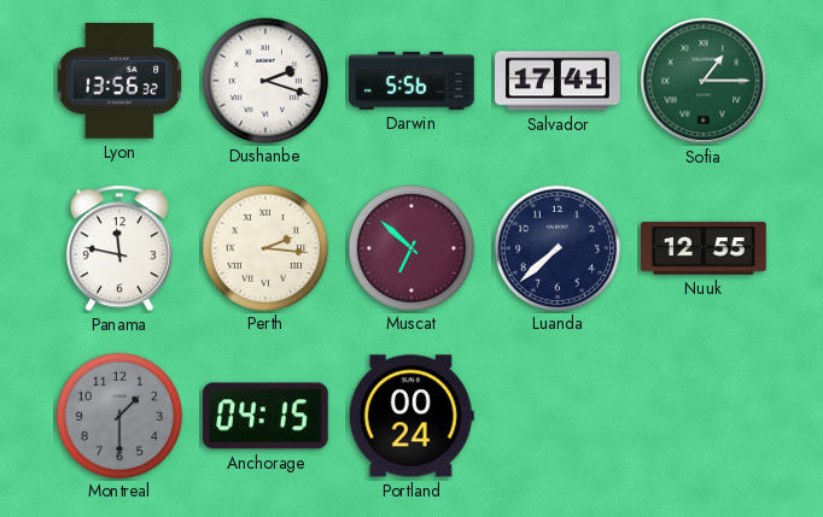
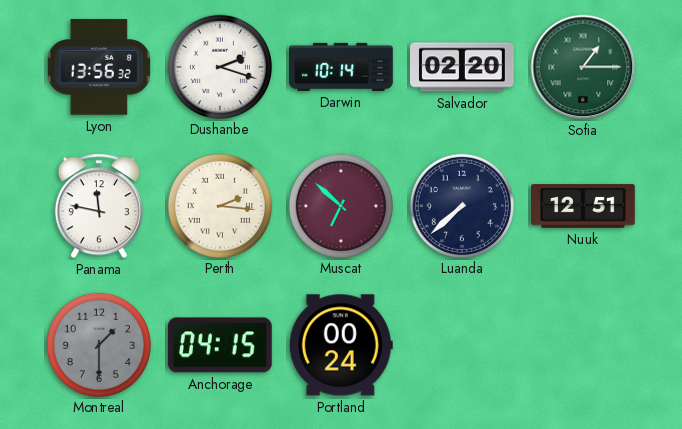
Darwin: 5:56 -> 10:14
Salvador: 17:41 -> 02:20
Nuuk: 12:55 -> 12:51
